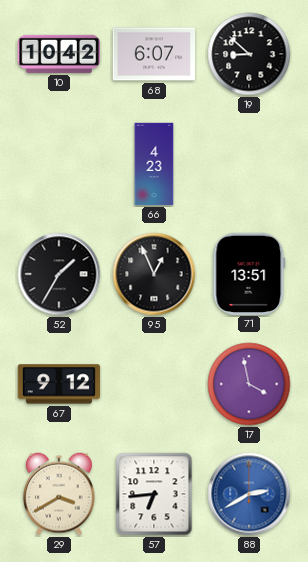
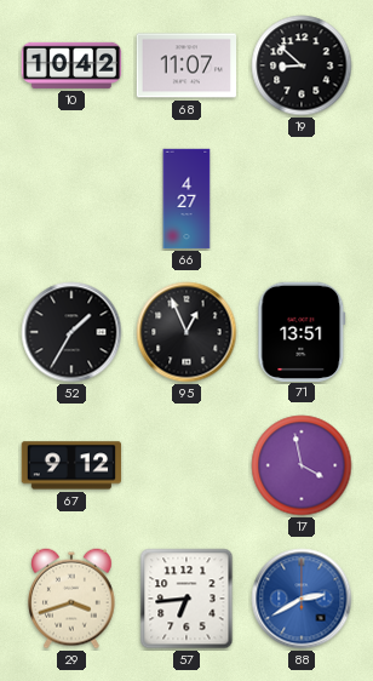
68: 6:07 -> 11:07
66: 4:23 -> 4:27
29: 3:40 -> 3:42
